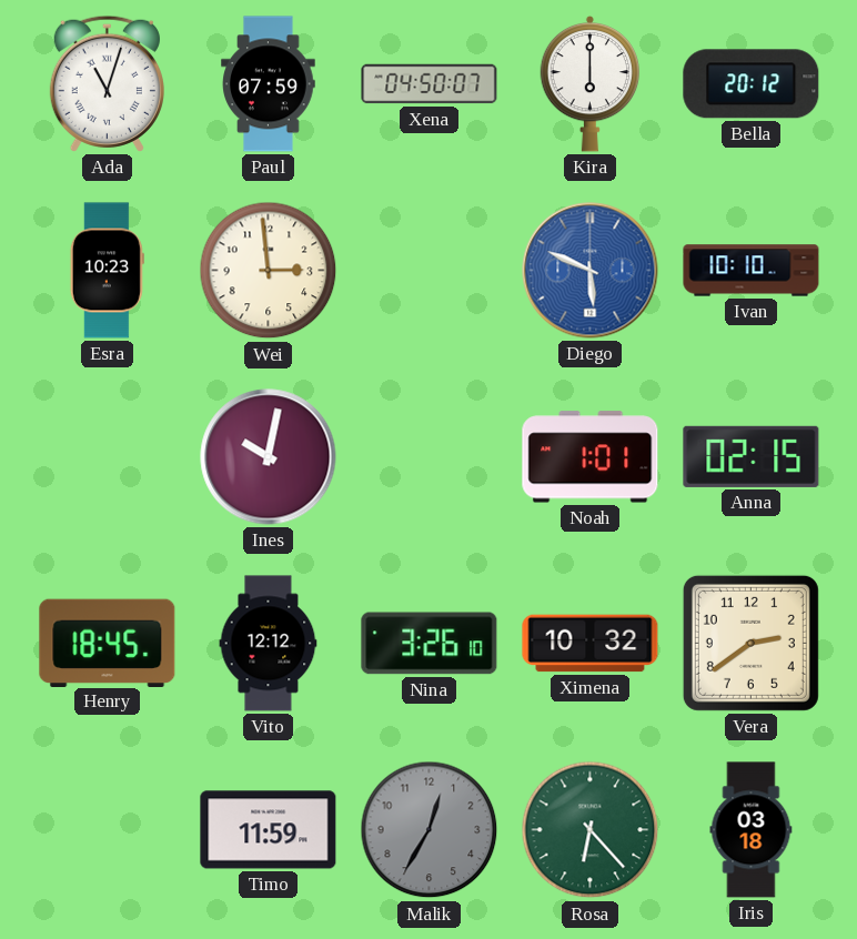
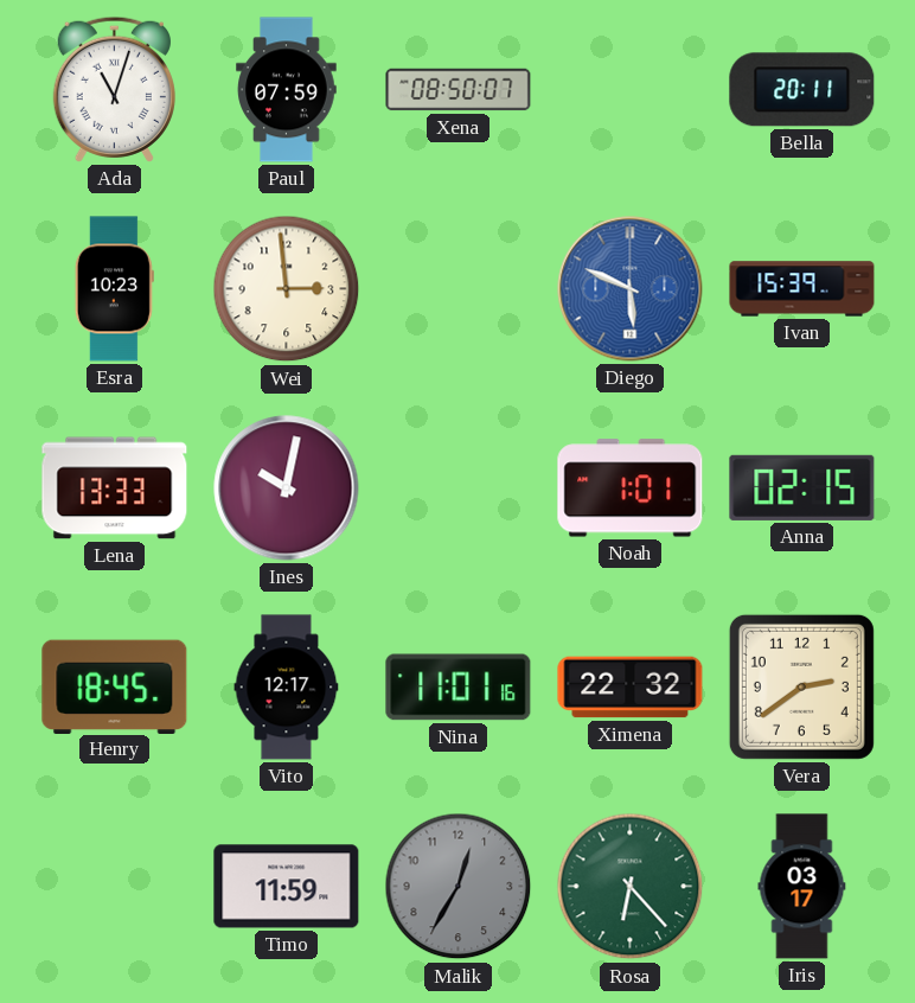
Xena: 04:50 -> 08:50
Kira: 6:00 -> none
Bella: 20:12 -> 20:11
Ivan: 10:10 -> 15:39
Lena: none -> 13:33
Vito: 12:12 -> 12:17
Nina: 3:26 -> 11:01
Ximena: 10:32 -> 22:32
Iris: 03:18 -> 03:17
